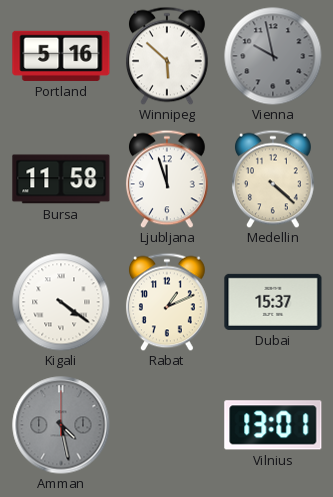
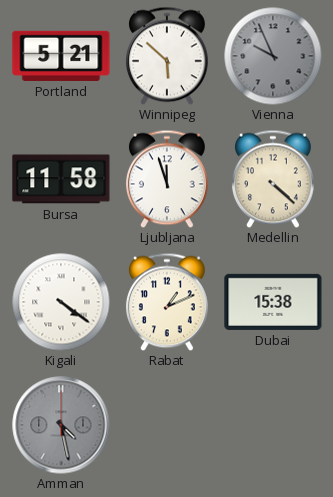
Portland: 5:16 -> 5:21
Vienna: 9:58 -> 9:56
Dubai: 15:37 -> 15:38
Vilnius: 13:01 -> none
